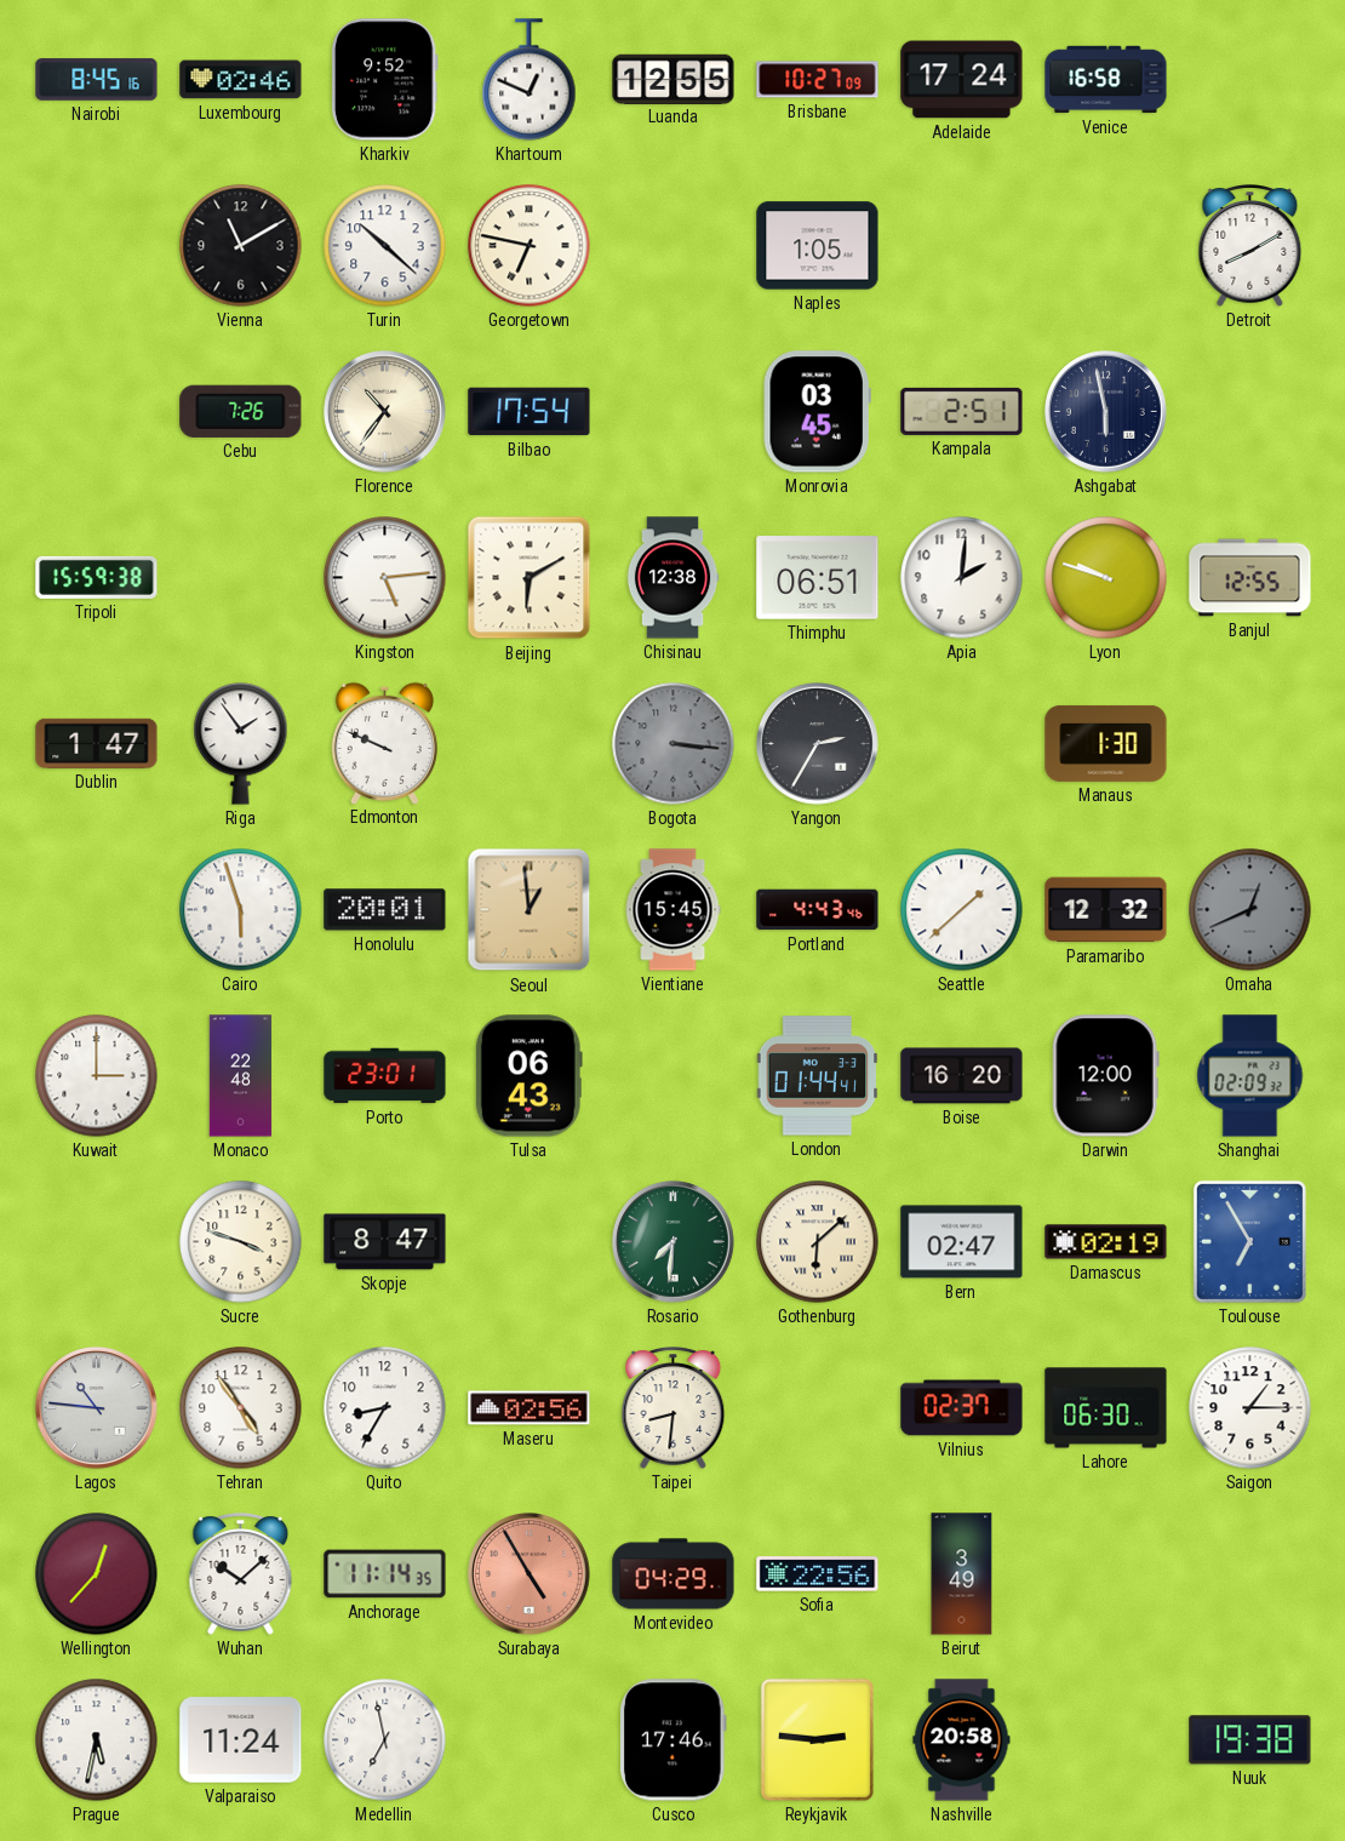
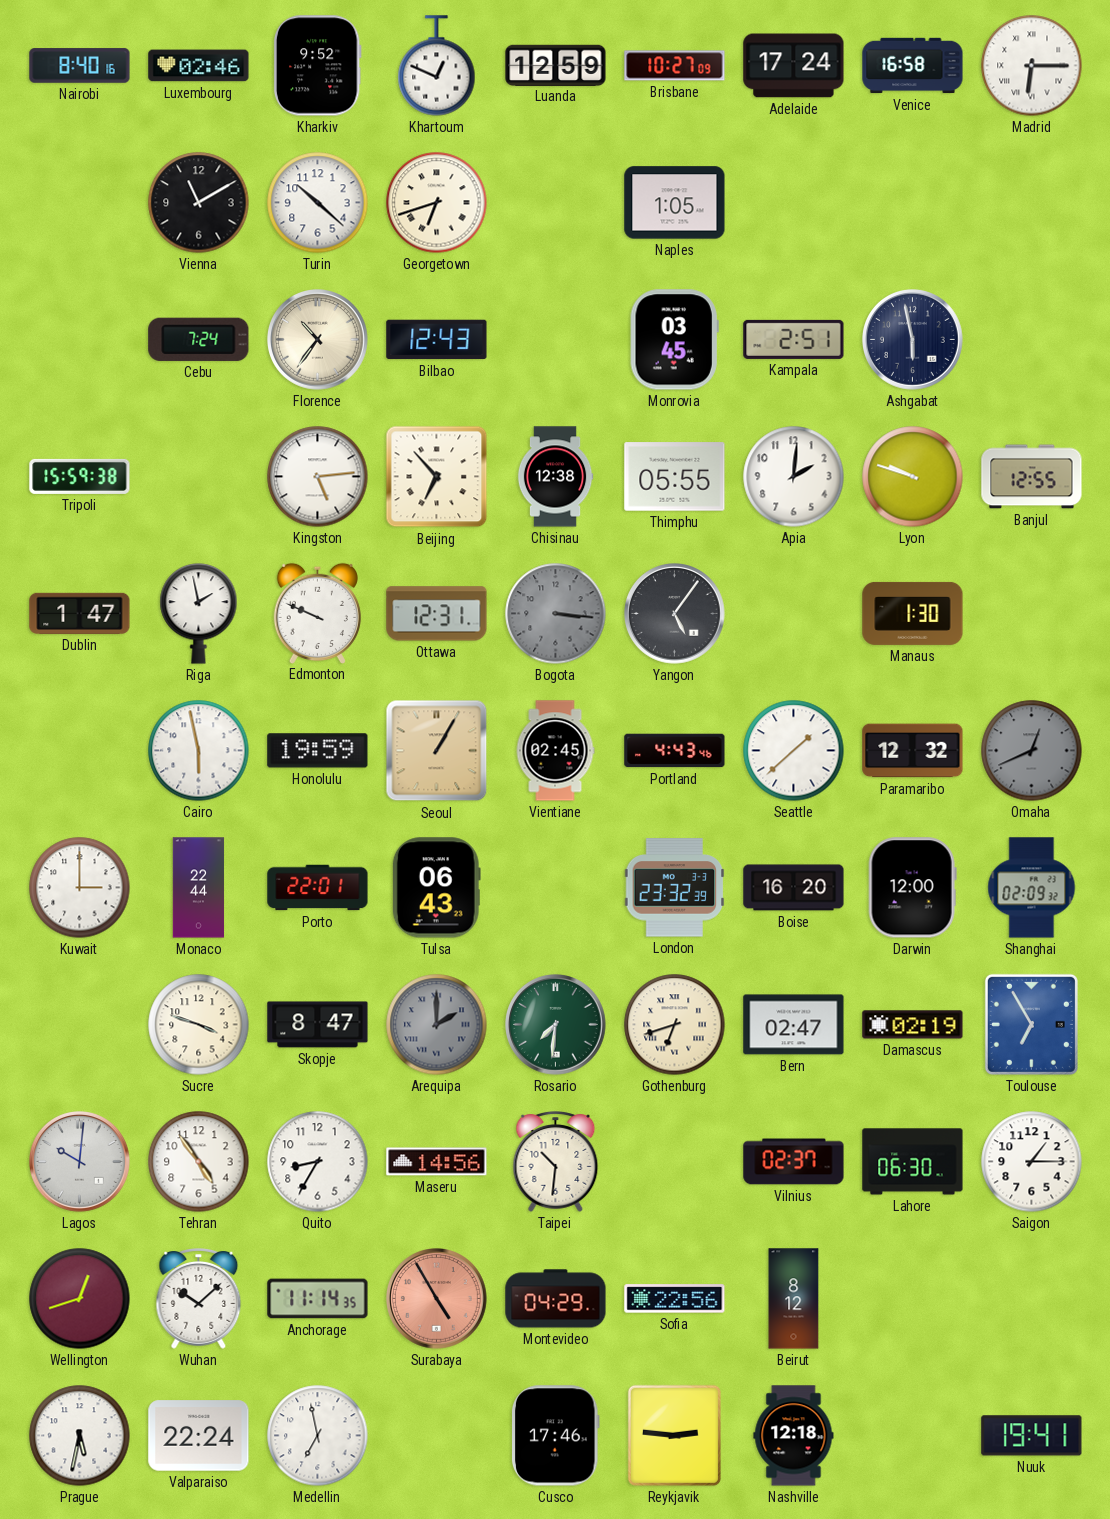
Nairobi: 8:45 -> 8:40
Luanda: 12:55 -> 12:59
Madrid: none -> 6:15
Georgetown: 6:47 -> 6:42
Detroit: 8:10 -> none
Cebu: 7:26 -> 7:24
Bilbao: 17:54 -> 12:43
Beijing: 6:10 -> 6:53
Thimphu: 06:51 -> 05:55
Riga: 1:54 -> 1:58
Ottawa: none -> 12:31
Yangon: 2:35 -> 5:06
Cairo: 5:57 -> 5:58
Honolulu: 20:01 -> 19:59
Seoul: 12:59 -> 1:05
Vientiane: 15:45 -> 02:45
Monaco: 22:48 -> 22:44
Porto: 23:01 -> 22:01
London: 01:44 -> 23:32
Arequipa: none -> 2:00
Gothenburg: 6:08 -> 6:42
Lagos: 10:46 -> 10:01
Maseru: 02:56 -> 14:56
Taipei: 8:31 -> 10:31
Wellington: 12:37 -> 12:42
Beirut: 3:49 -> 8:12
Valparaiso: 11:24 -> 22:24
Nashville: 20:58 -> 12:18
Nuuk: 19:38 -> 19:41
